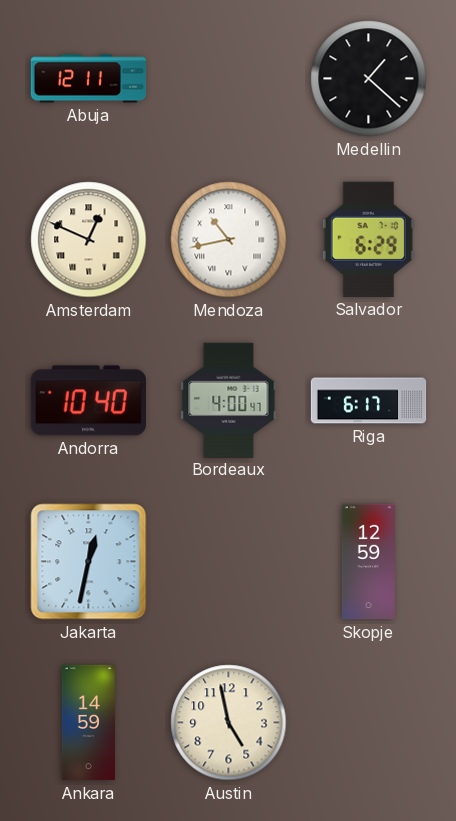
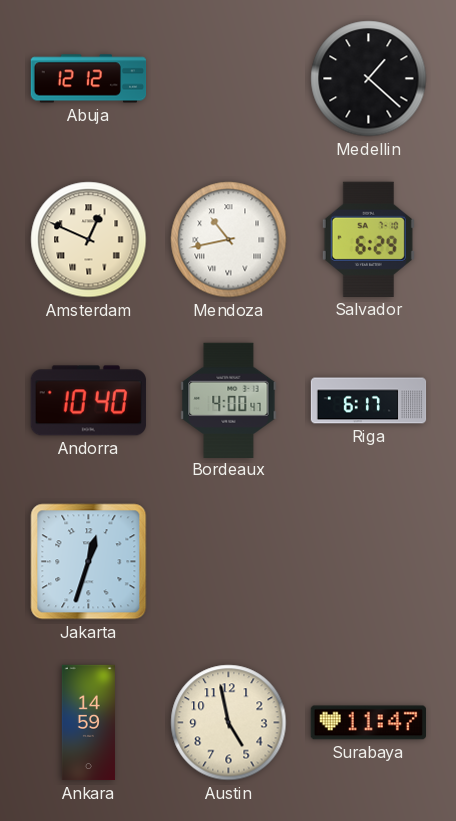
Abuja: 12:11 -> 12:12
Jakarta: 12:32 -> 12:33
Skopje: 12:59 -> none
Surabaya: none -> 11:47
